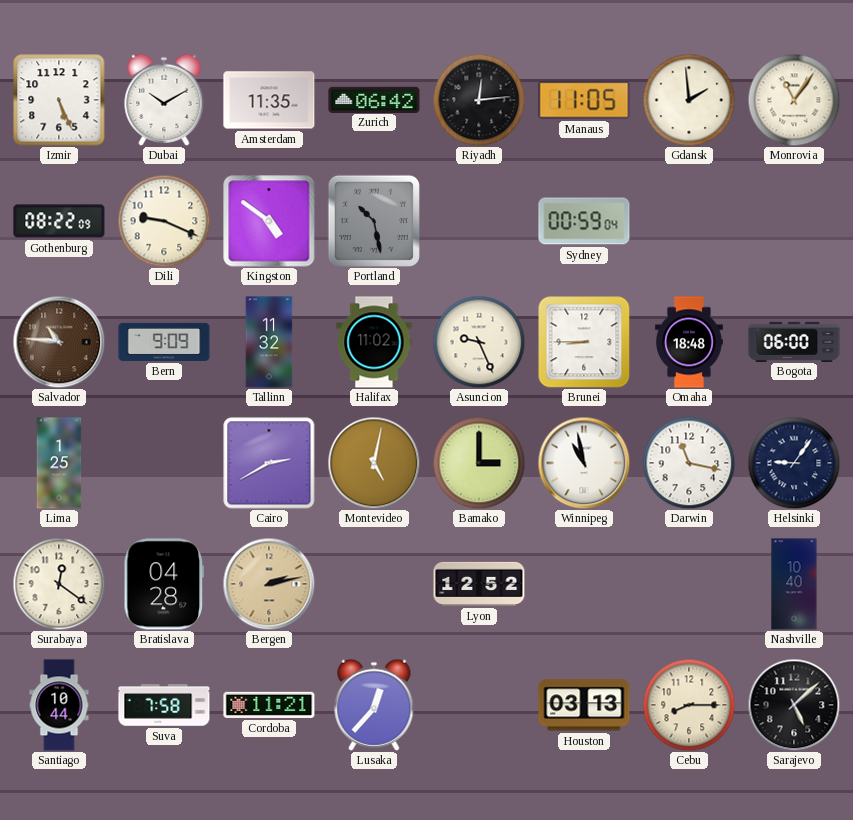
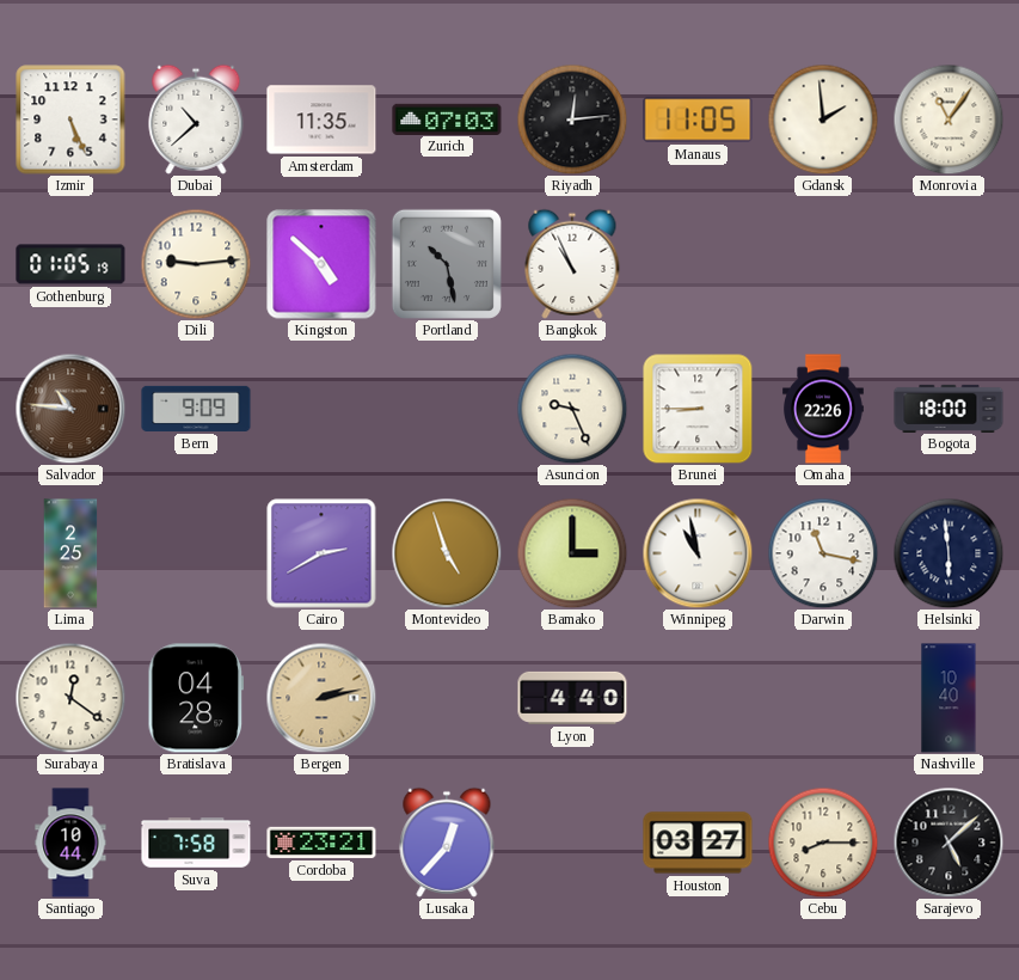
Dubai: 10:10 -> 10:38
Zurich: 06:42 -> 07:03
Gothenburg: 08:22 -> 01:05
Dili: 9:19 -> 9:14
Kingston: 4:51 -> 4:52
Bangkok: none -> 10:56
Sydney: 00:59 -> none
Tallinn: 11:32 -> none
Halifax: 11:02 -> none
Omaha: 18:48 -> 22:26
Bogota: 06:00 -> 18:00
Lima: 1:25 -> 2:25
Montevideo: 5:02 -> 4:57
Helsinki: 9:06 -> 5:59
Lyon: 12:52 -> 4:40
Cordoba: 11:21 -> 23:21
Houston: 03:13 -> 03:27
